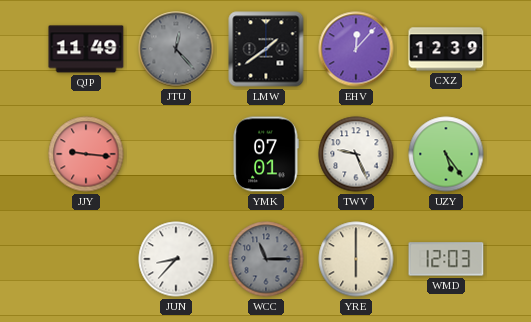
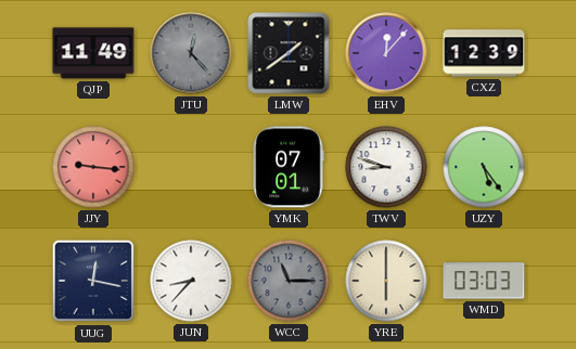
TWV: 9:26 -> 8:48
UUG: none -> 12:17
WMD: 12:03 -> 03:03
